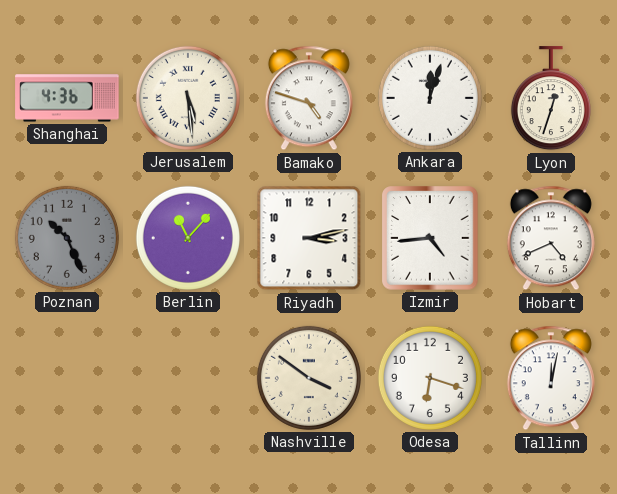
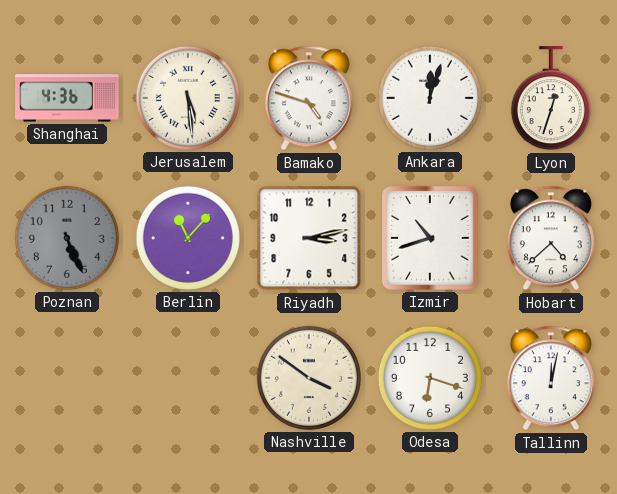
Poznan: 10:26 -> 5:26
Izmir: 4:44 -> 10:42
Hobart: 4:41 -> 4:38
